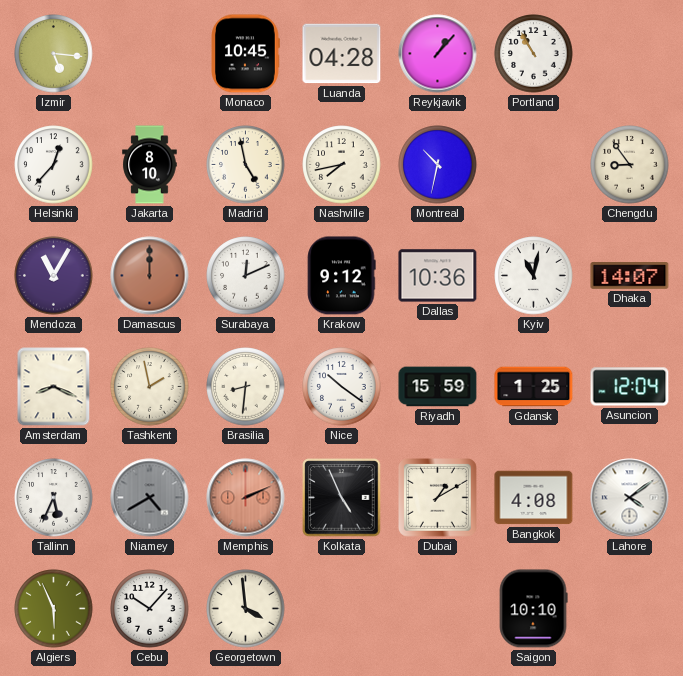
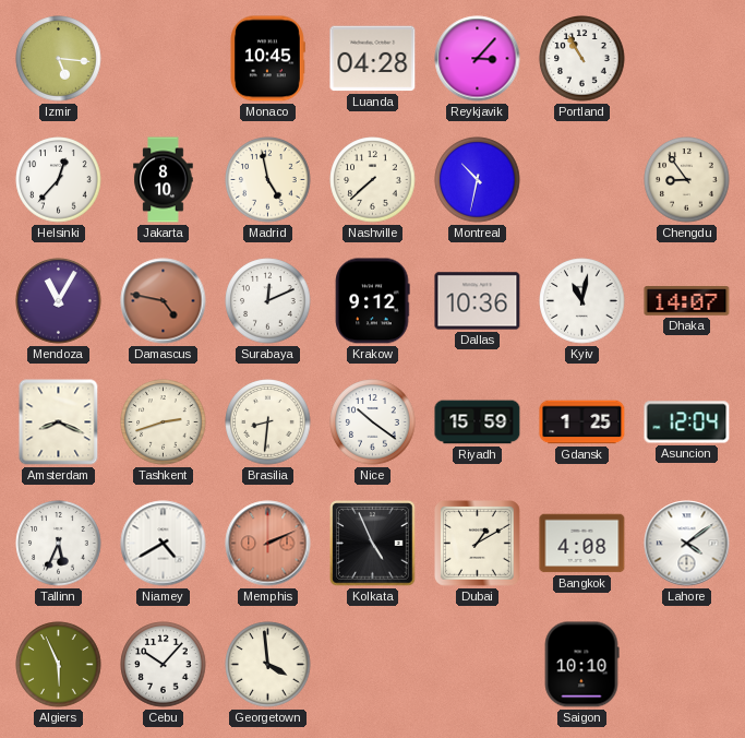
Reykjavik: 1:07 -> 3:07
Nashville: 7:43 -> 7:38
Damascus: 12:00 -> 4:47
Tashkent: 1:58 -> 2:42
Niamey dial: grey -> white
